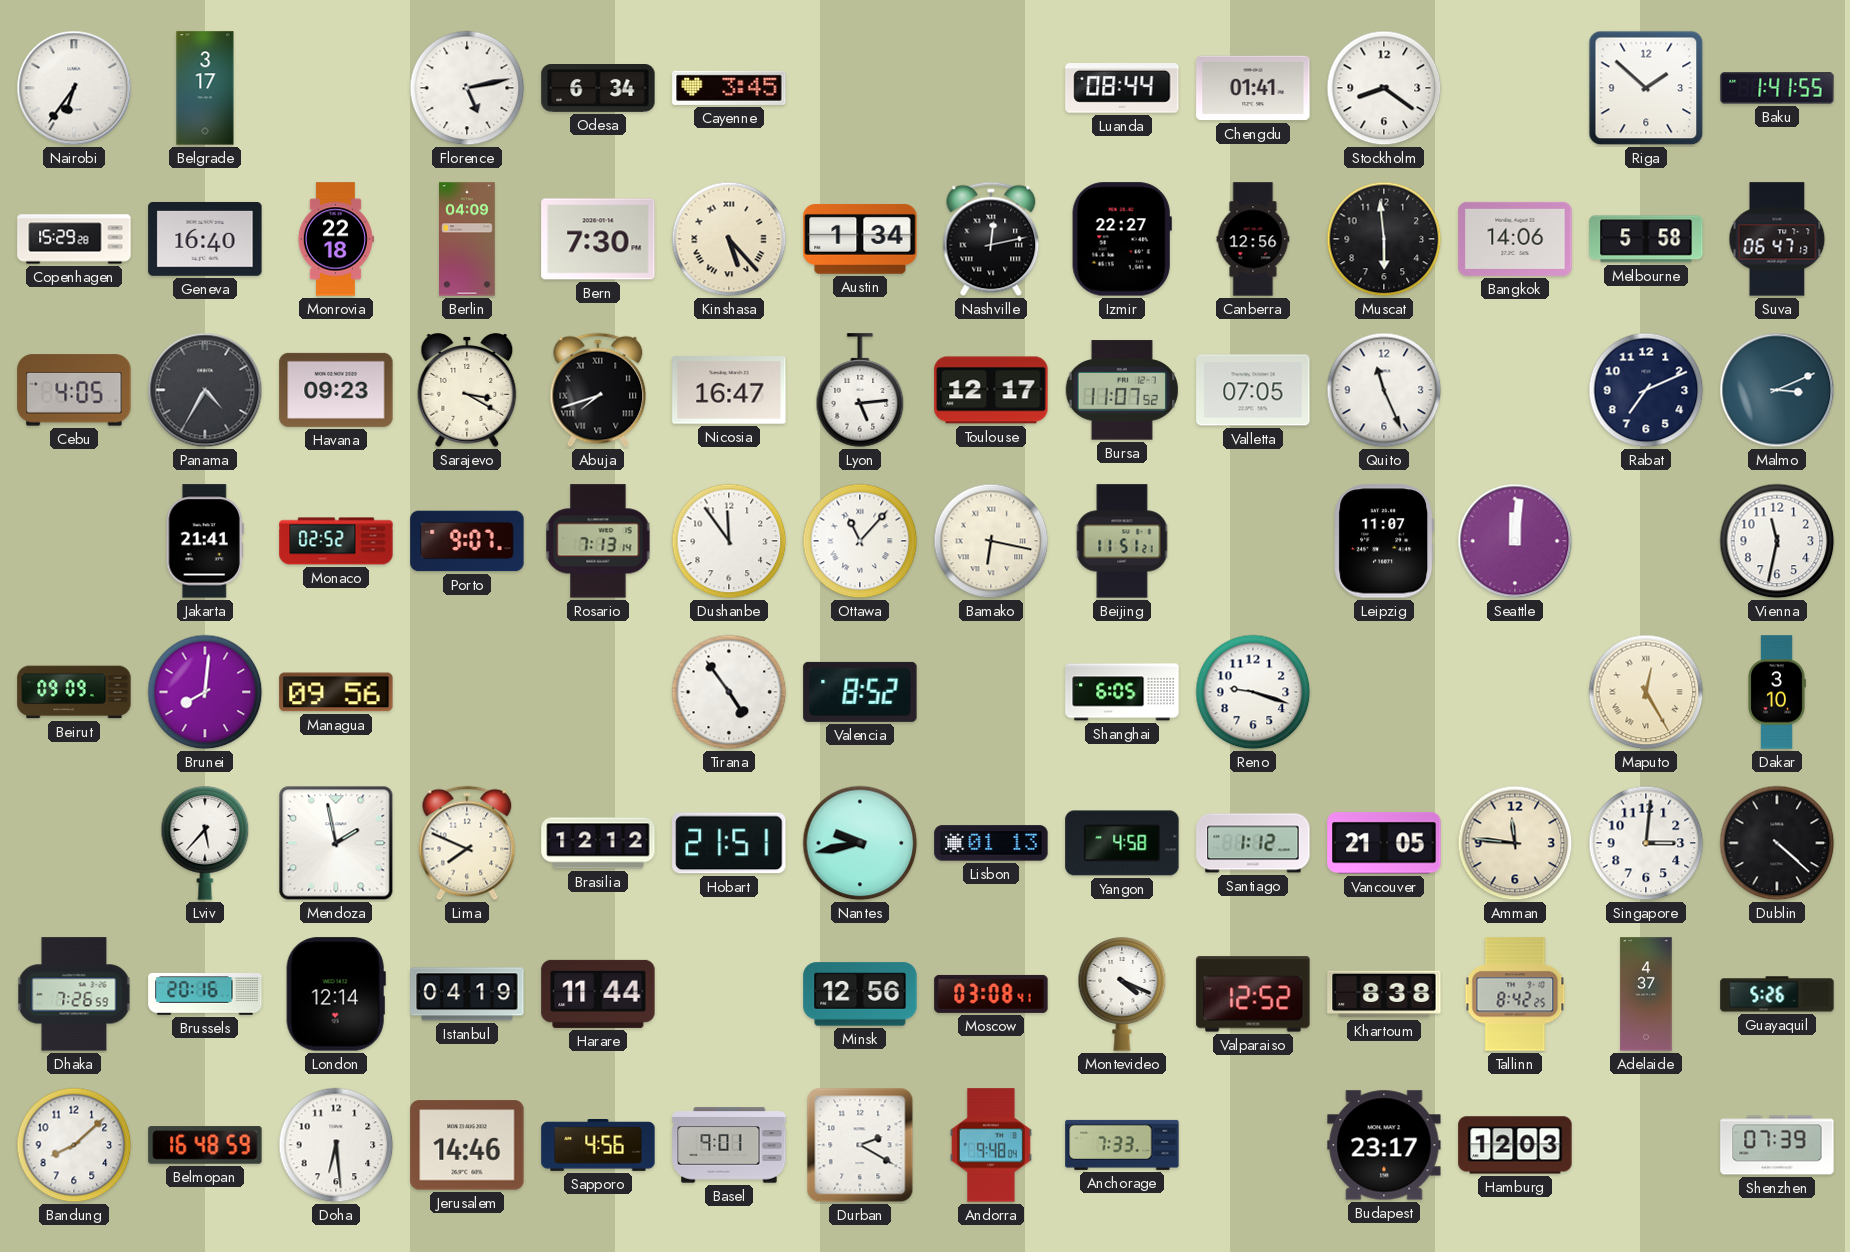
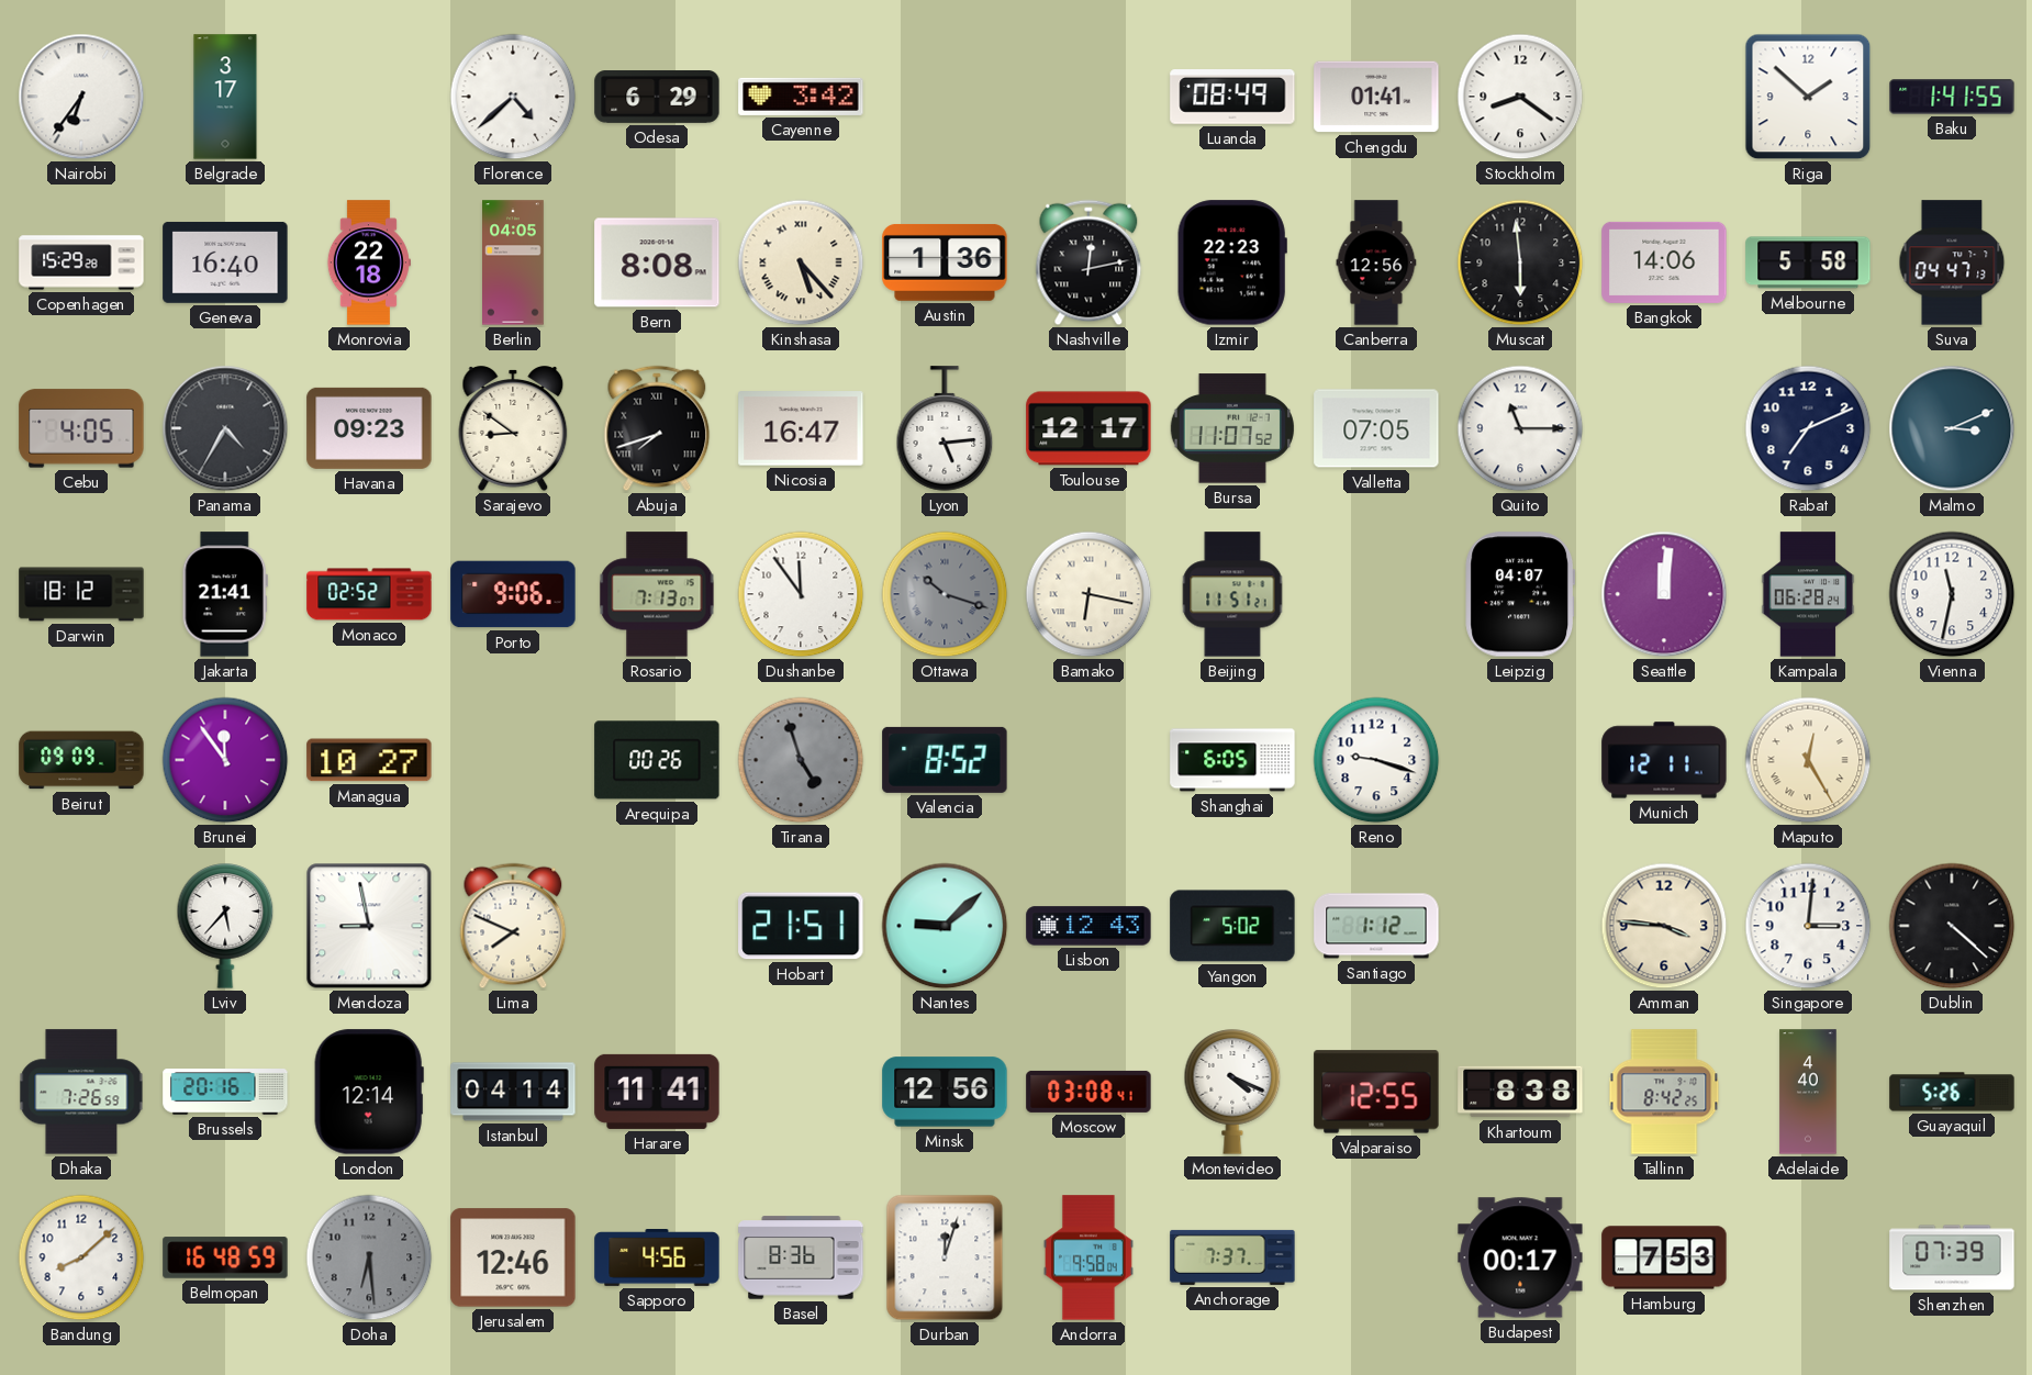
Florence: 5:13 -> 4:38
Odesa: 6:34 -> 6:29
Cayenne: 3:45 -> 3:42
Luanda: 08:44 -> 08:49
Berlin: 04:09 -> 04:05
Bern: 7:30 -> 8:08
Austin: 1:34 -> 1:36
Izmir: 22:27 -> 22:23
Suva: 06:47 -> 04:47
Sarajevo: 3:20 -> 8:51
Quito: 11:26 -> 11:15
Darwin: none -> 18:12
Porto: 9:07 -> 9:06
Rosario: 7:13:14 -> 7:13:07
Ottawa: 11:07 -> 10:18
Ottawa dial: white -> grey
Leipzig: 11:07 -> 04:07
Kampala: none -> 06:28
Brunei: 8:01 -> 11:54
Managua: 09:56 -> 10:27
Arequipa: none -> 00:26
Tirana: 4:54 -> 4:57
Tirana dial: white -> grey
Munich: none -> 12:11
Dakar: 3:10 -> none
Mendoza: 1:58 -> 8:58
Brasilia: 12:12 -> none
Nantes: 9:43 -> 9:08
Lisbon: 01:13 -> 12:43
Yangon: 4:58 -> 5:02
Vancouver: 21:05 -> none
Amman: 11:46 -> 3:46
Istanbul: 04:19 -> 04:14
Harare: 11:44 -> 11:41
Valparaiso: 12:52 -> 12:55
Adelaide: 4:37 -> 4:40
Doha dial: white -> grey
Jerusalem: 14:46 -> 12:46
Basel: 9:01 -> 8:36
Durban: 2:20 -> 12:03
Andorra: 9:48 -> 9:58
Anchorage: 7:33 -> 7:37
Budapest: 23:17 -> 00:17
Hamburg: 12:03 -> 7:53
